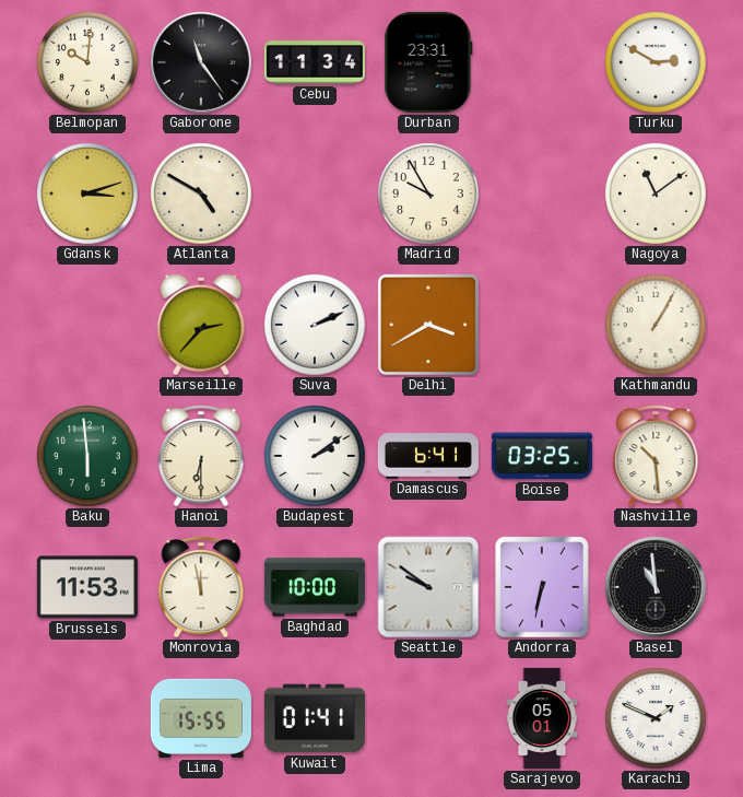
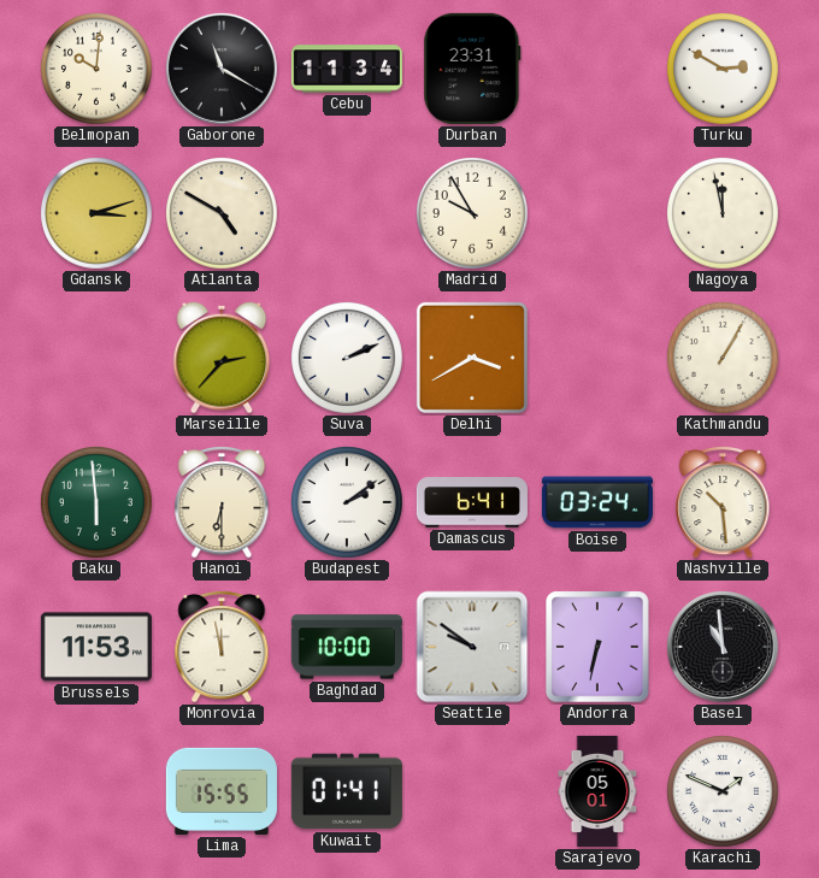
Gaborone: 11:24 -> 11:20
Nagoya: 11:09 -> 11:58
Boise: 03:25 -> 03:24
